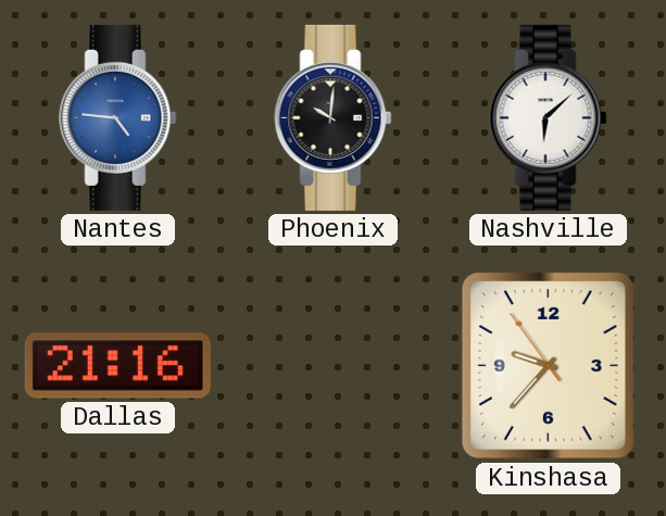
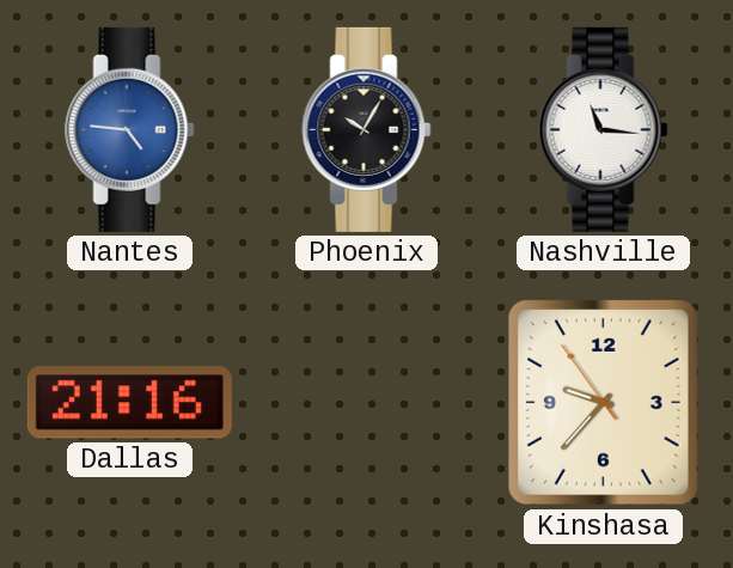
Phoenix: 10:01 -> 10:05
Nashville: 6:08 -> 11:16
